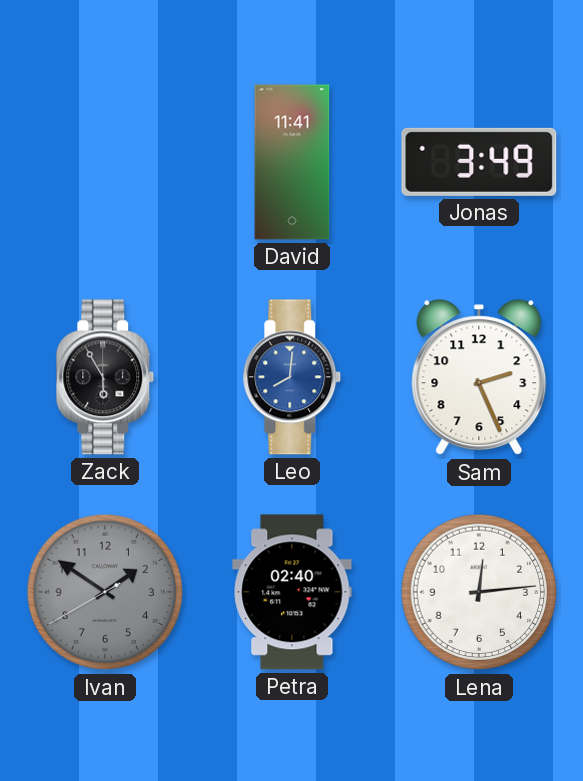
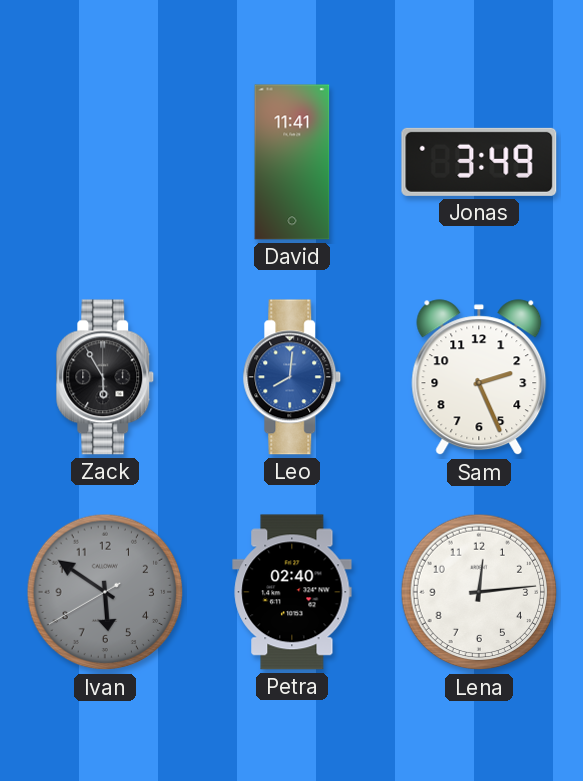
Ivan: 1:50 -> 5:50
